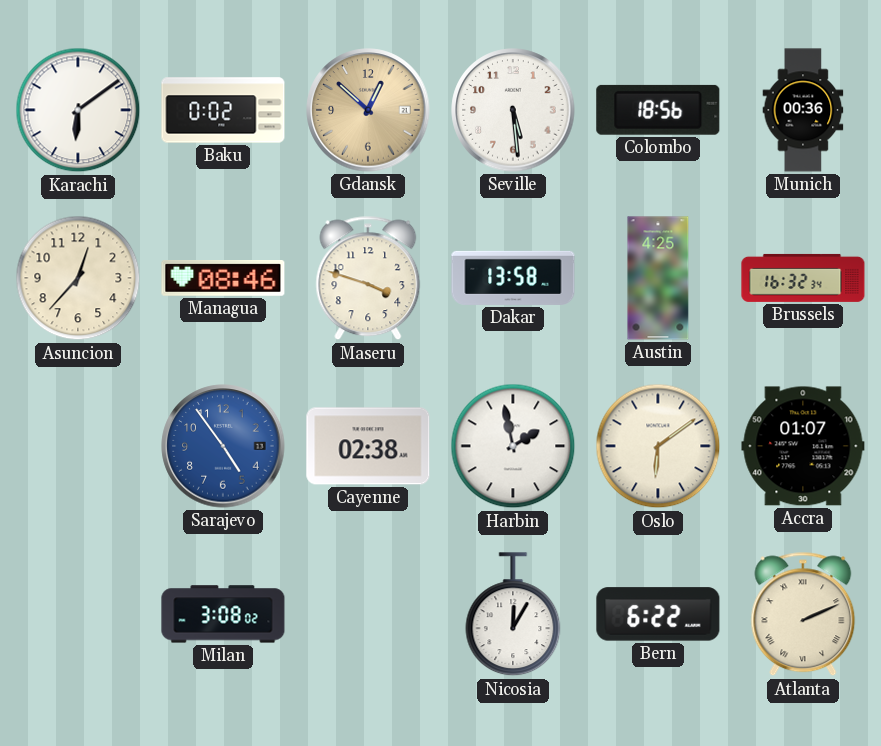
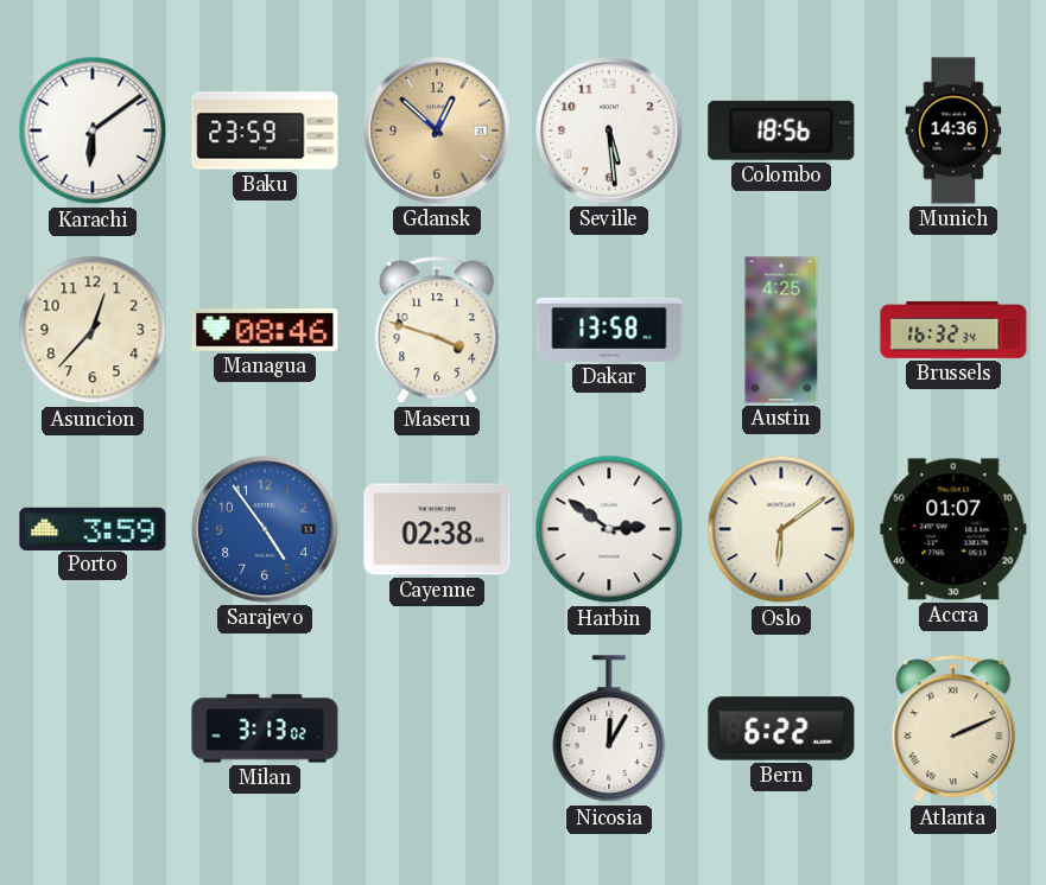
Baku: 0:02 -> 23:59
Munich: 00:36 -> 14:36
Porto: none -> 3:59
Harbin: 1:58 -> 2:51
Milan: 3:08 -> 3:13
